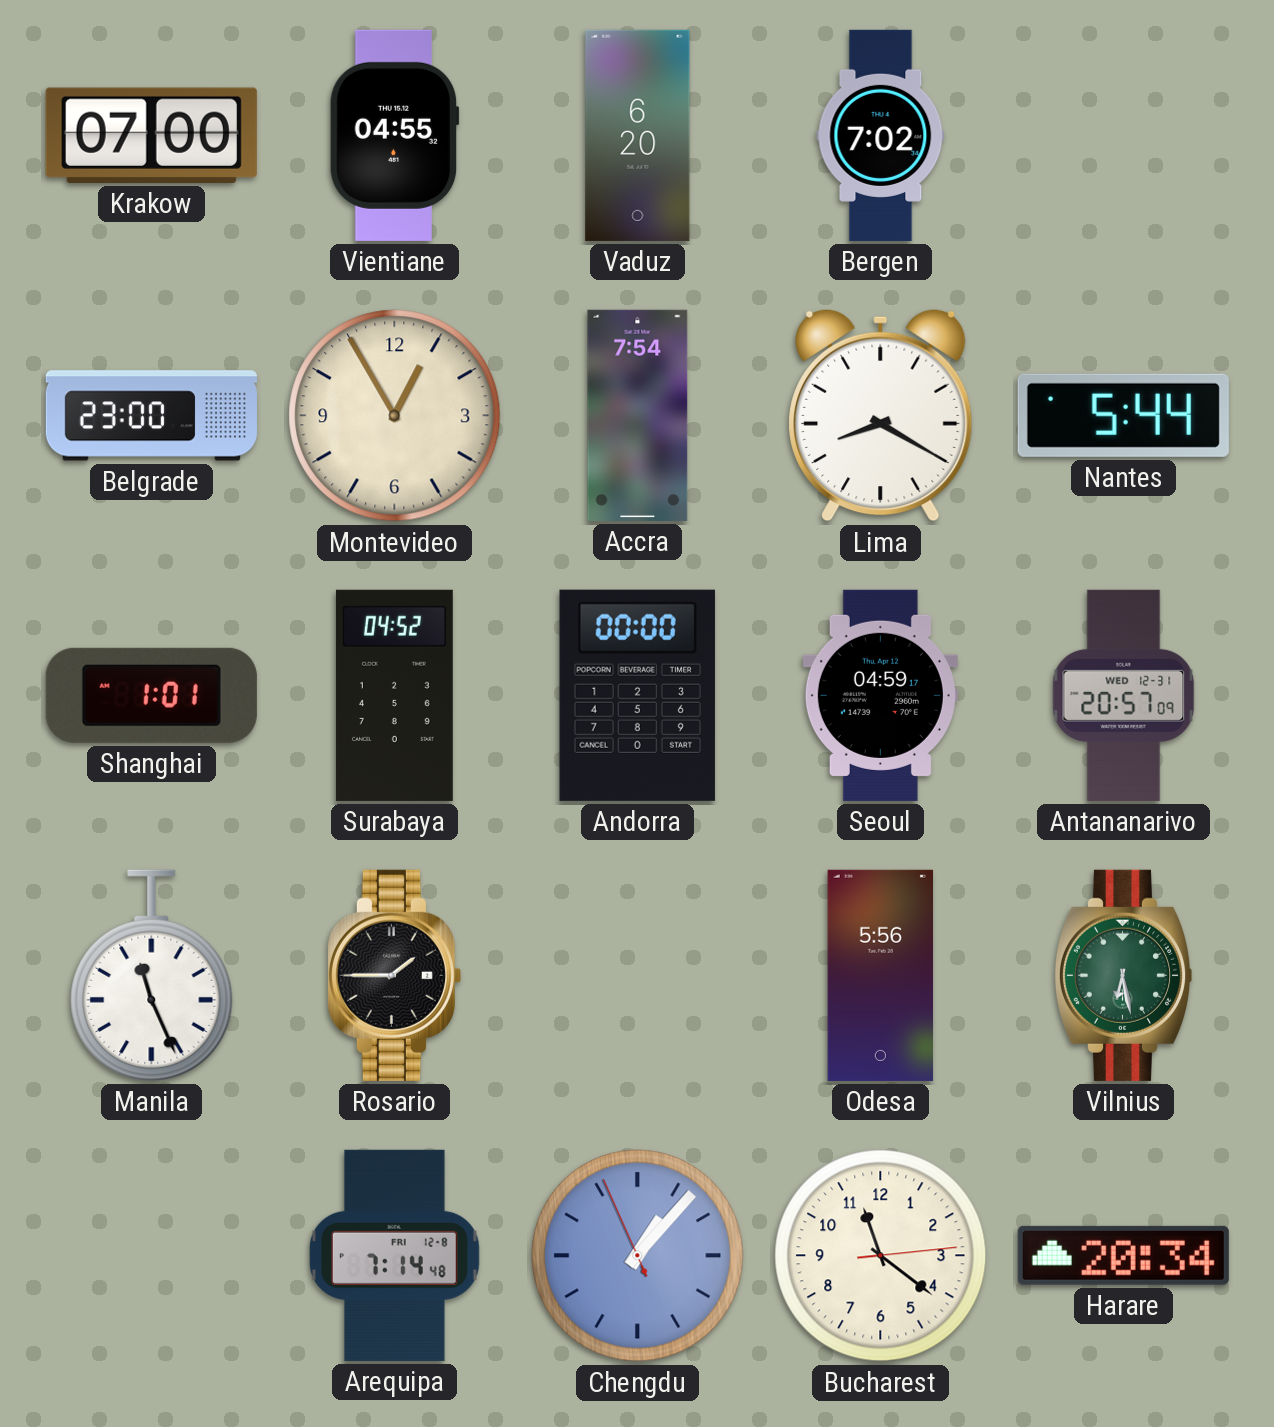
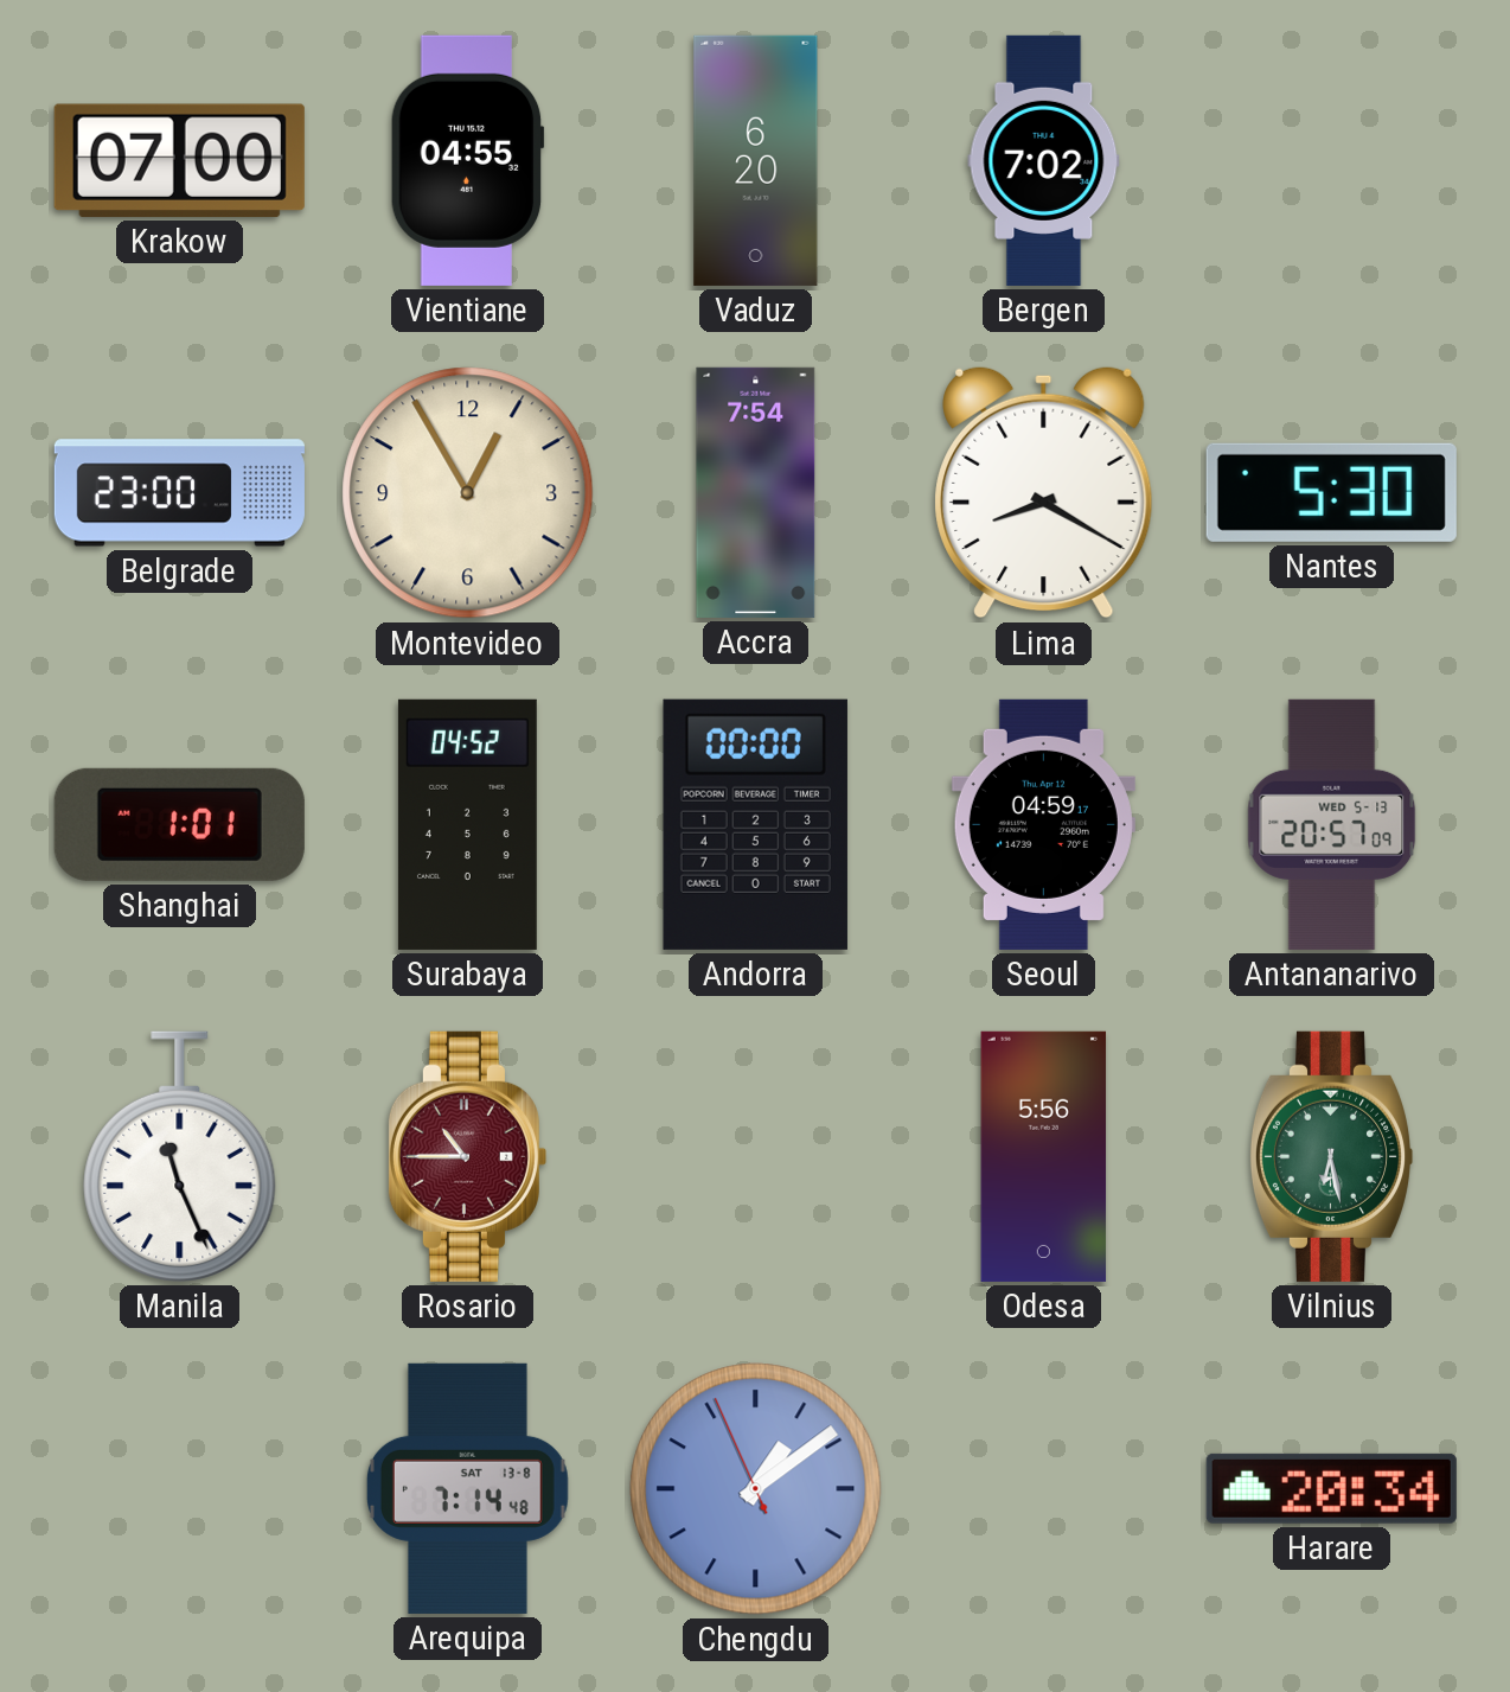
Nantes: 5:44 -> 5:30
Antananarivo date: WED 12-31 -> WED 5-13
Rosario: 1:45 -> 10:45
Rosario dial: black -> burgundy
Arequipa date: FRI 12-8 -> SAT 13-8
Chengdu: 1:06 -> 1:08
Bucharest: 11:21 -> none
